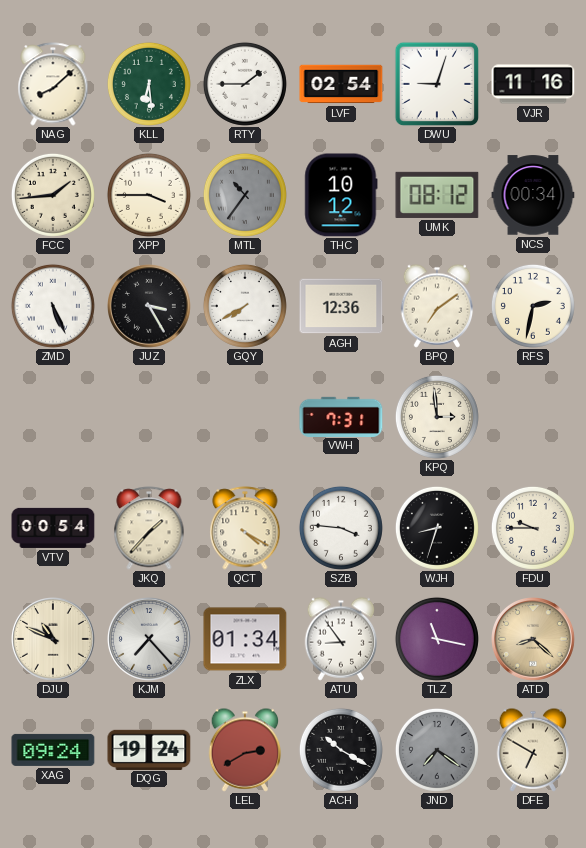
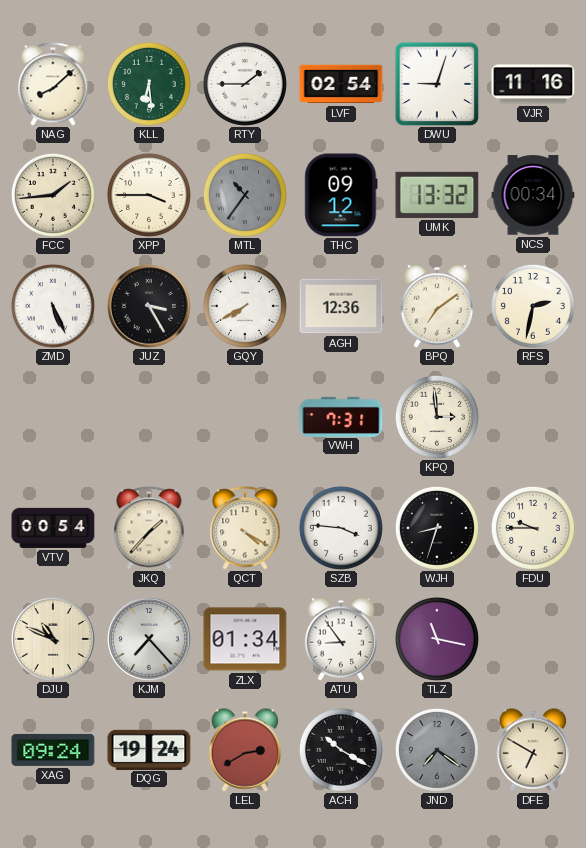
THC: 10:12 -> 09:12
UMK: 08:12 -> 13:32
ATD: 8:22 -> none
